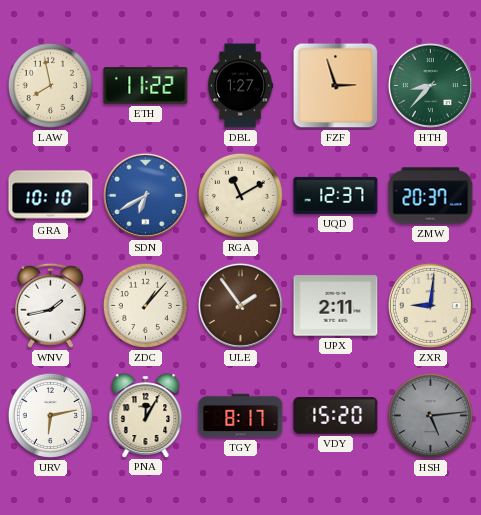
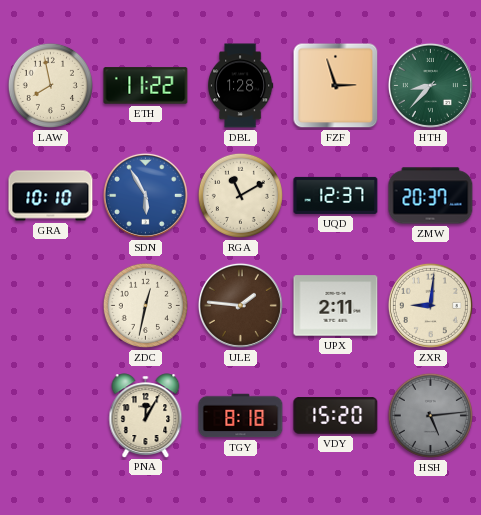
DBL: 1:27 -> 1:28
SDN: 6:40 -> 5:55
WNV: 1:43 -> none
ZDC: 1:07 -> 12:32
ULE: 1:54 -> 1:46
URV: 6:13 -> none
TGY: 8:17 -> 8:18
